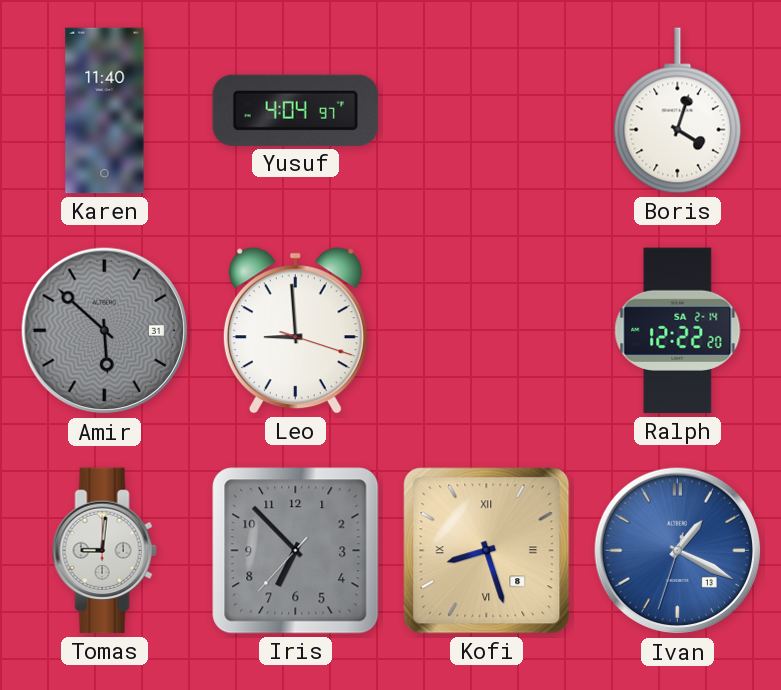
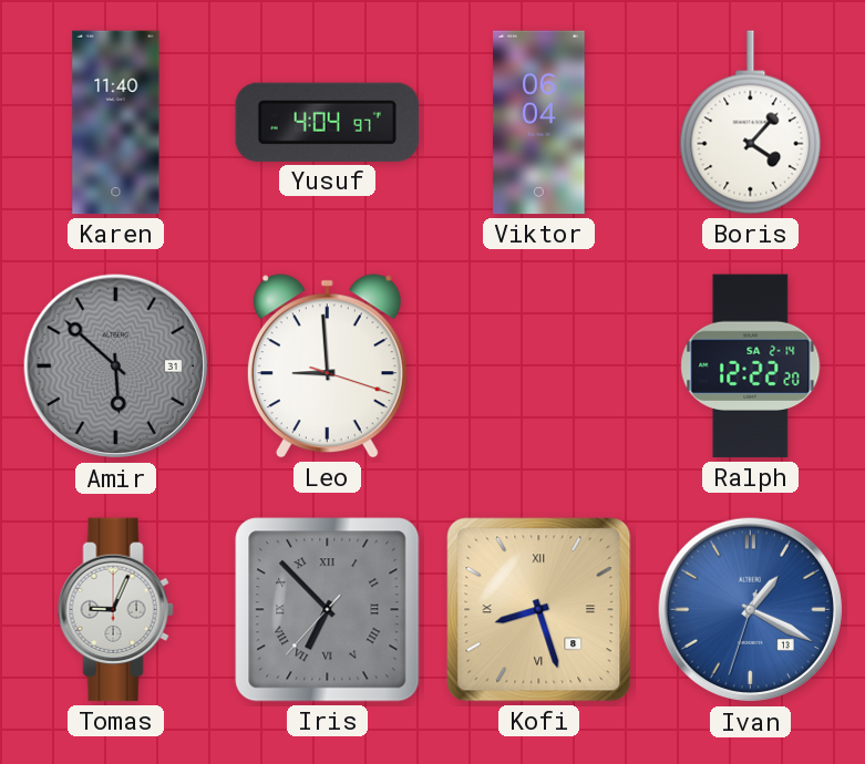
Viktor: none -> 06:04
Boris: 4:03 -> 4:07
Tomas: 9:01 -> 9:04
Iris numerals: Arabic -> Roman
